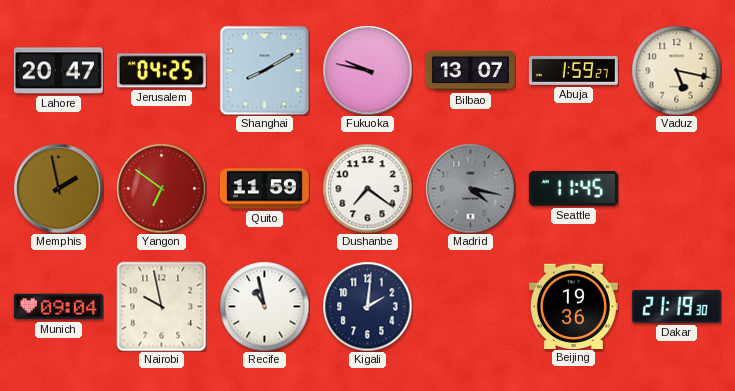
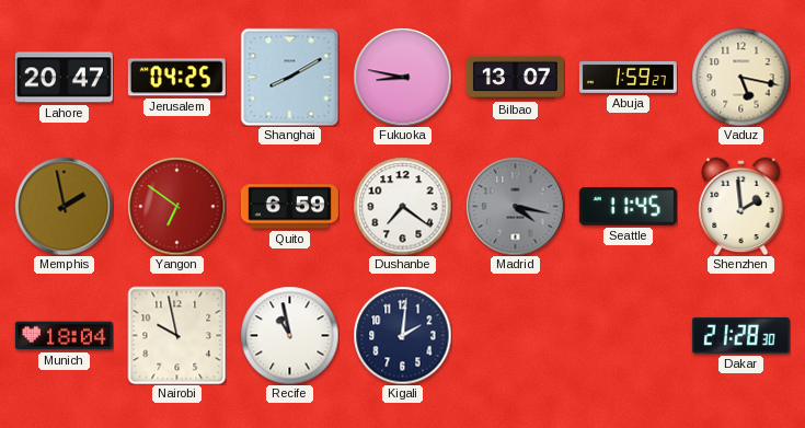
Fukuoka: 9:47 -> 8:47
Quito: 11:59 -> 6:59
Shenzhen: none -> 1:59
Munich: 09:04 -> 18:04
Beijing: 19:36 -> none
Dakar: 21:19 -> 21:28
